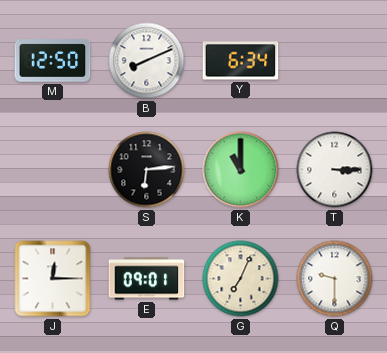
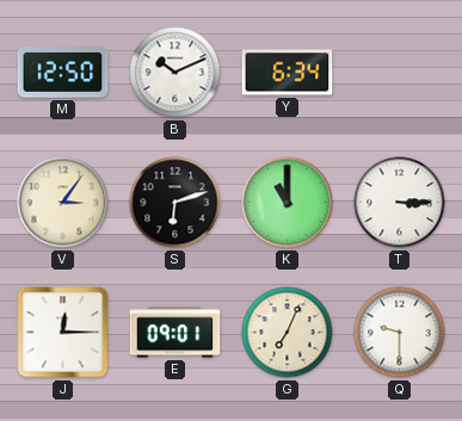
B: 8:11 -> 10:11
V: none -> 3:06
S: 6:14 -> 6:12
